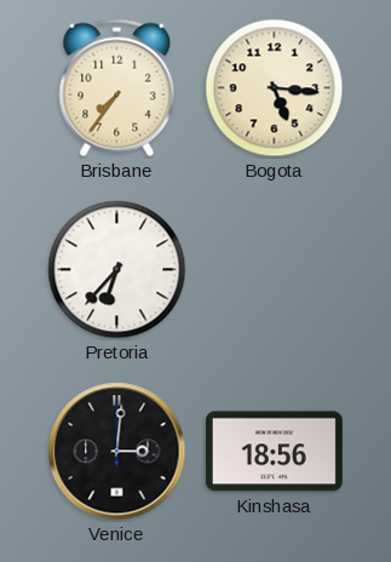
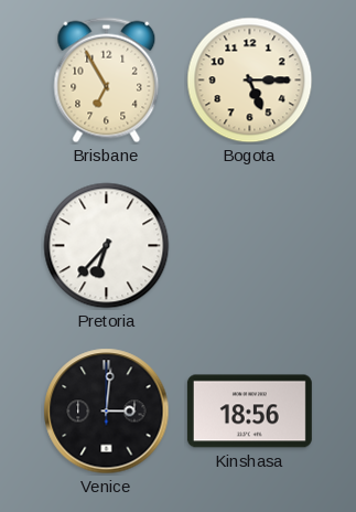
Brisbane: 7:36 -> 6:55
Bogota: 5:16 -> 5:15
